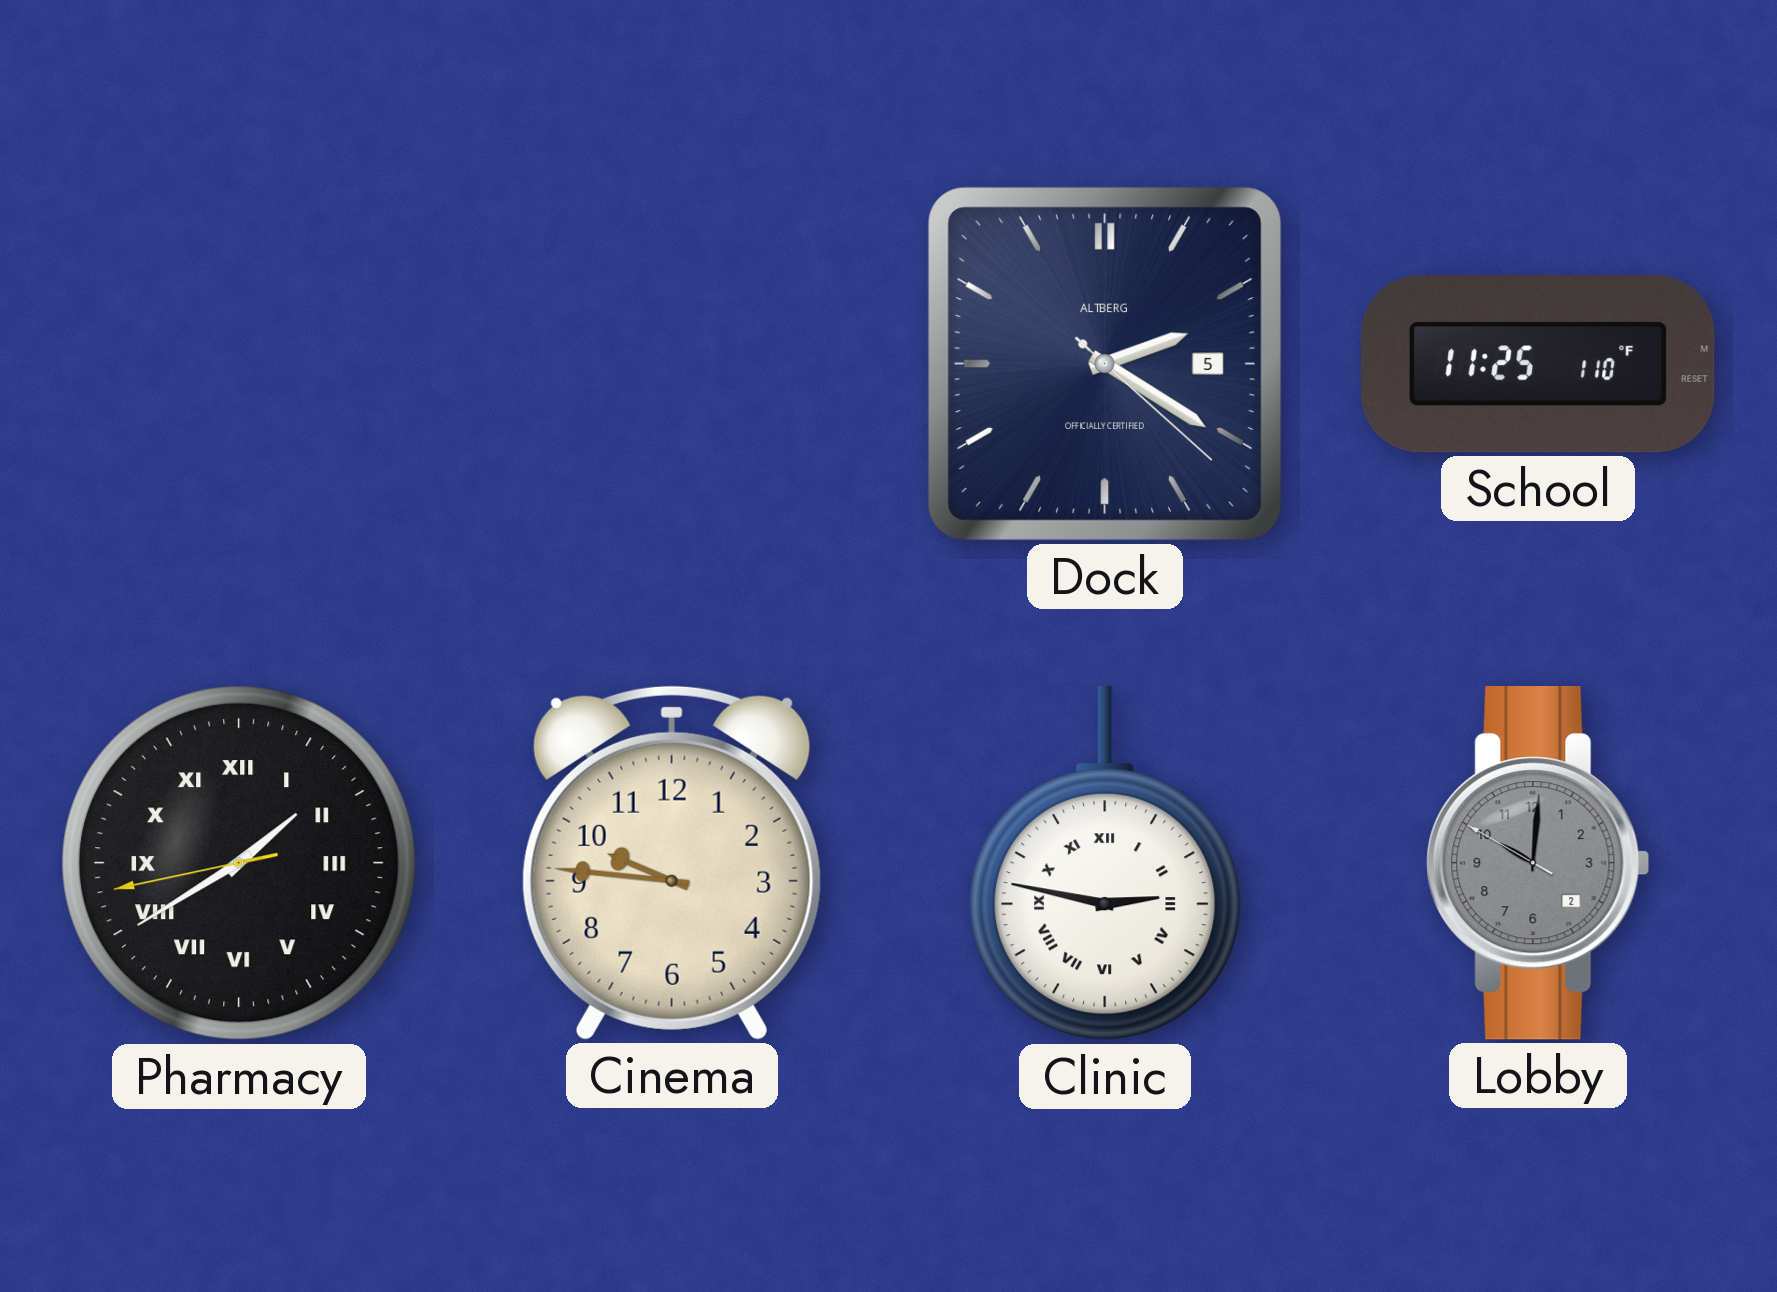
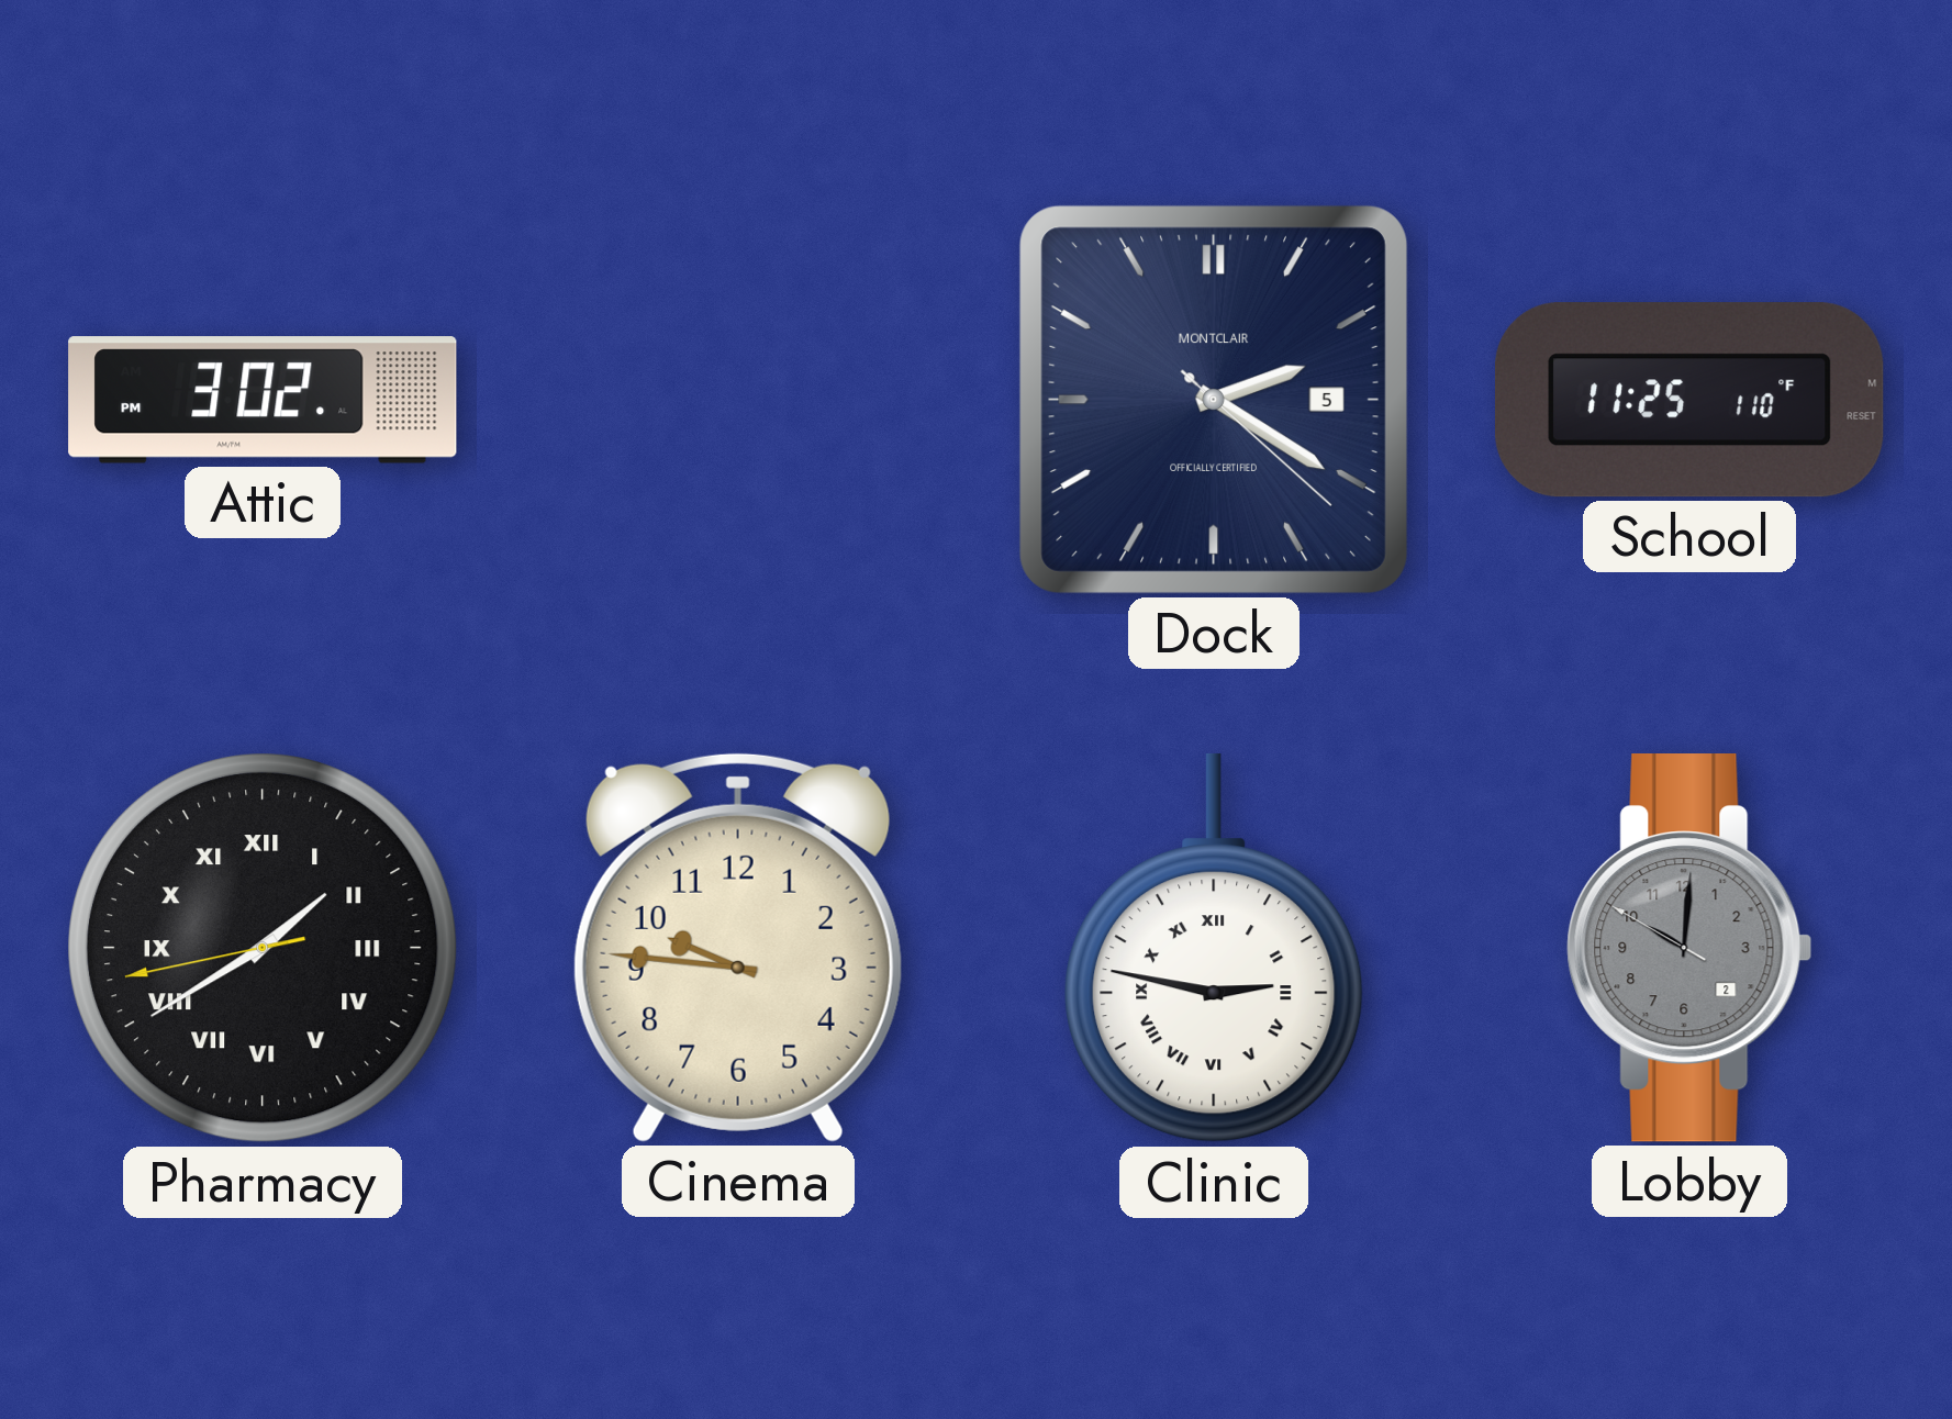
Attic: none -> 3:02
Dock brand: ALTBERG -> MONTCLAIR
